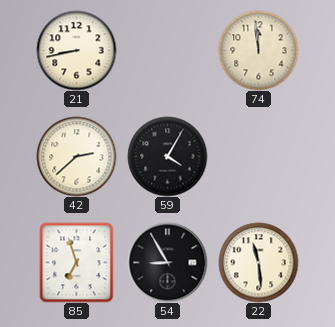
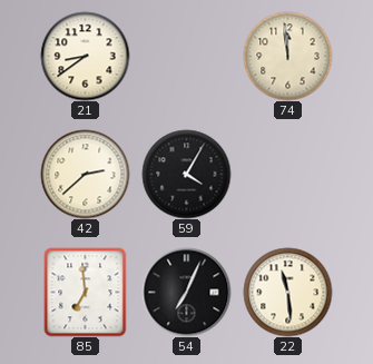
21: 8:43 -> 8:39
85: 6:57 -> 6:59
54: 8:55 -> 7:04
